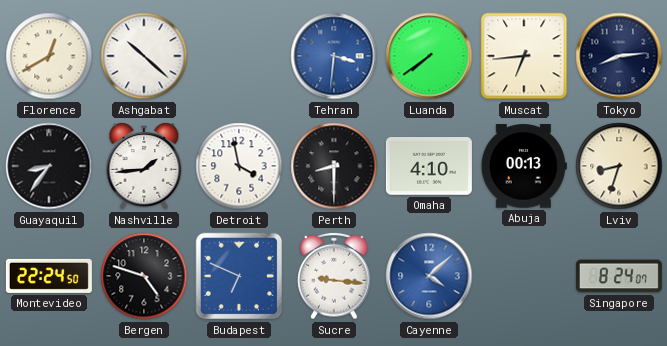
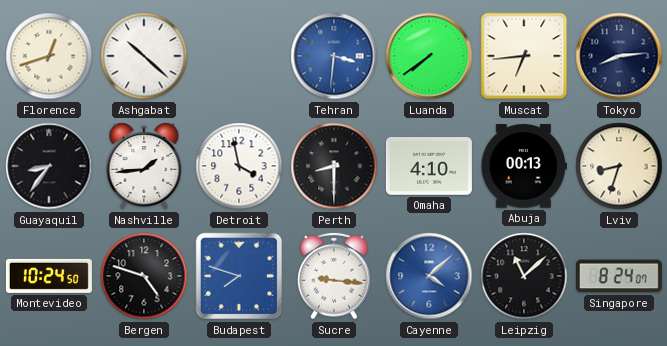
Florence: 12:40 -> 12:42
Montevideo: 22:24 -> 10:24
Budapest: 6:49 -> 7:48
Leipzig: none -> 11:08
